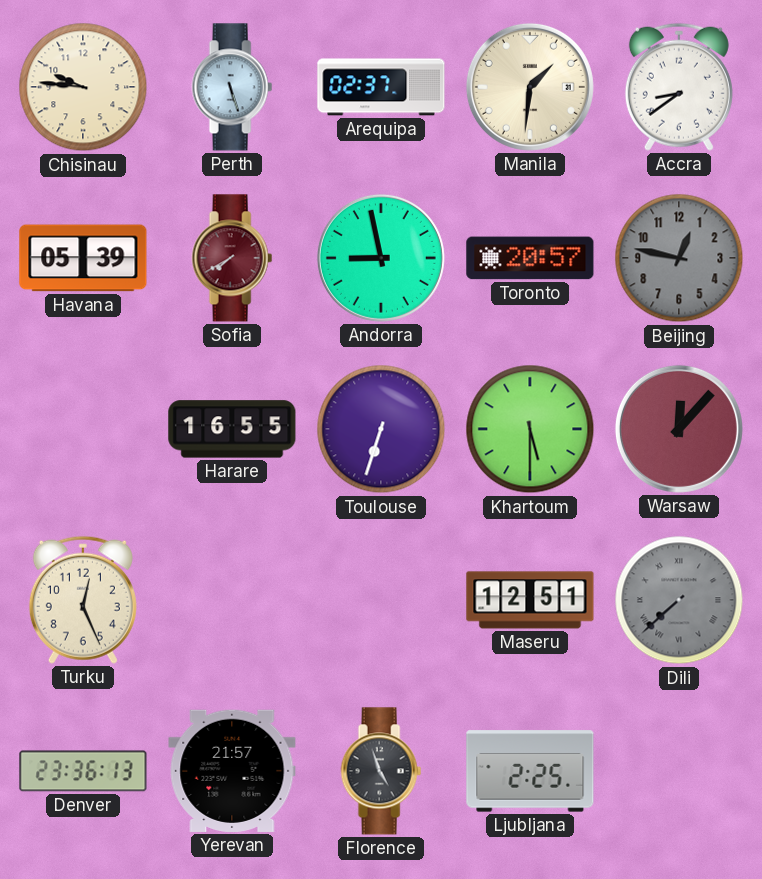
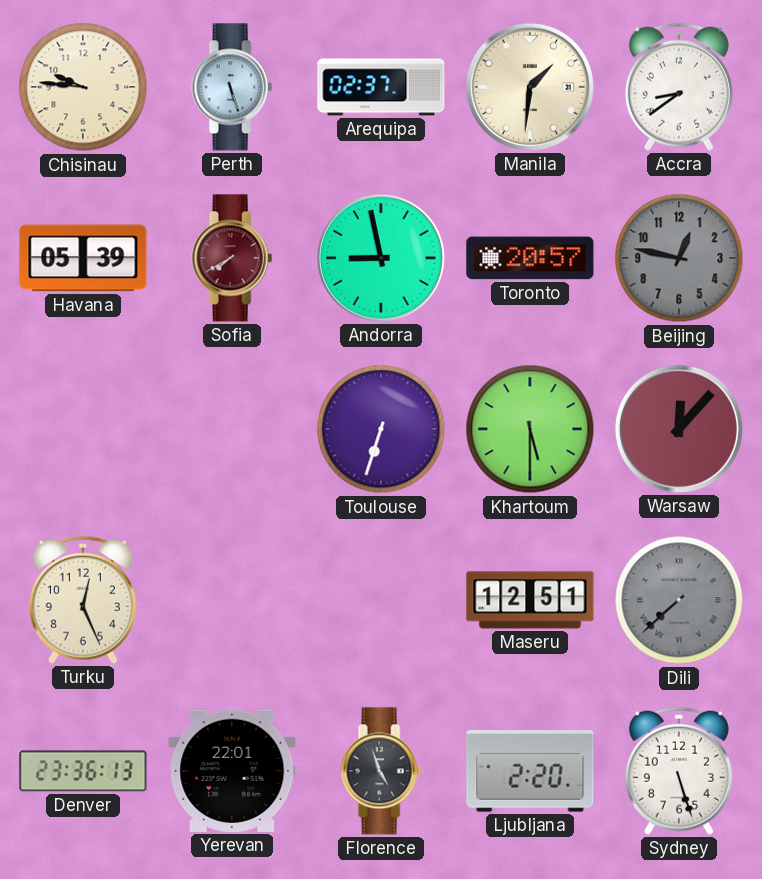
Harare: 16:55 -> none
Yerevan: 21:57 -> 22:01
Ljubljana: 2:25 -> 2:20
Sydney: none -> 5:27
